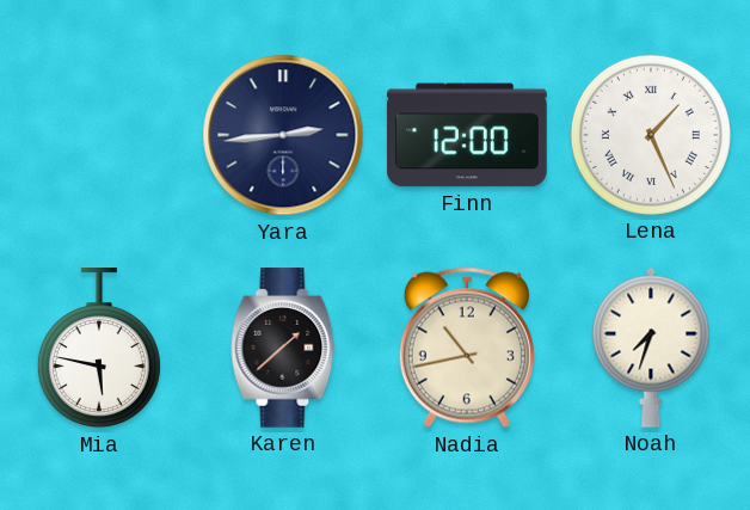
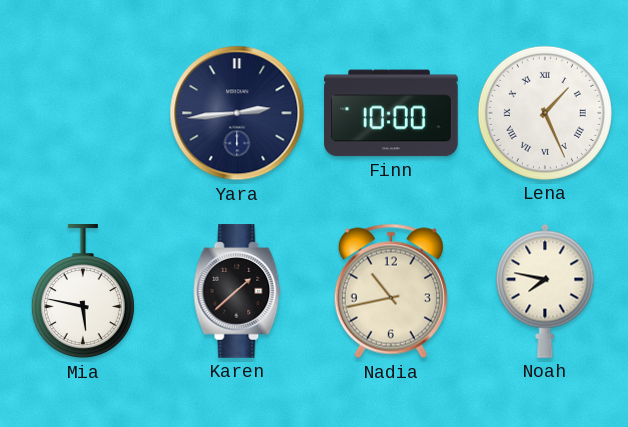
Finn: 12:00 -> 10:00
Noah: 7:33 -> 7:47
